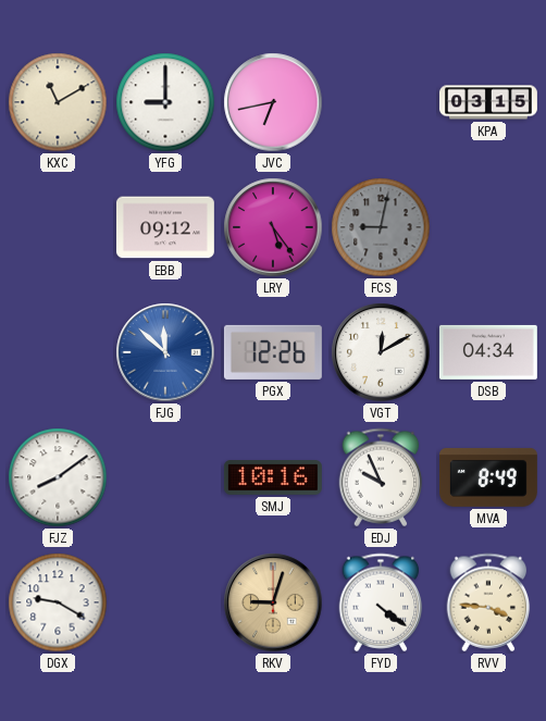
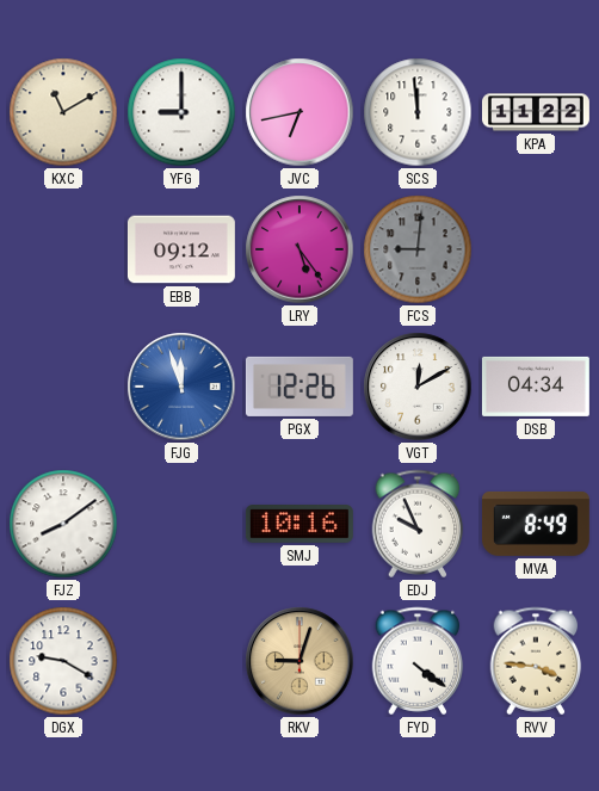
SCS: none -> 11:59
KPA: 03:15 -> 11:22
FCS: 9:02 -> 9:01
FJG: 11:52 -> 11:57
